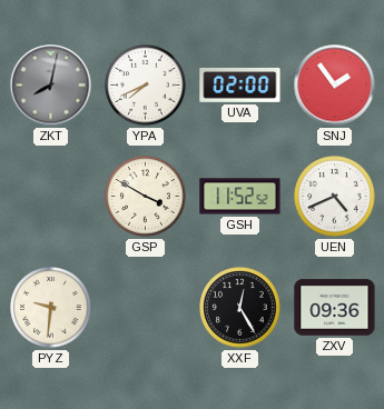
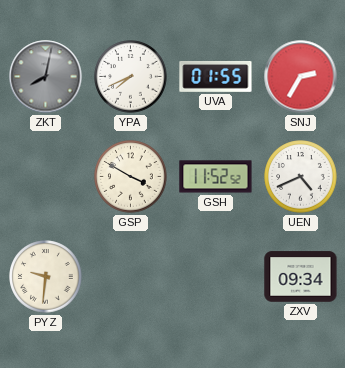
UVA: 02:00 -> 01:55
SNJ: 1:54 -> 2:35
XXF: 12:25 -> none
ZXV: 09:36 -> 09:34
